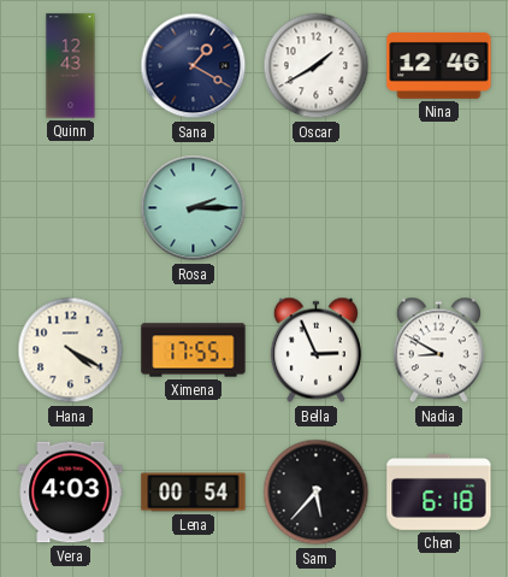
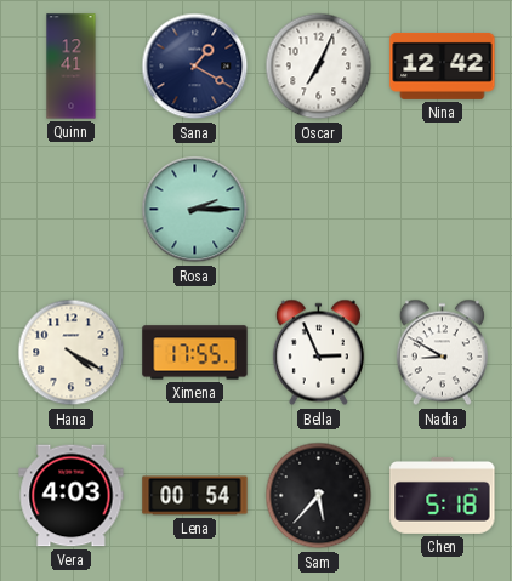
Quinn: 12:43 -> 12:41
Oscar: 1:40 -> 7:04
Nina: 12:46 -> 12:42
Chen: 6:18 -> 5:18
